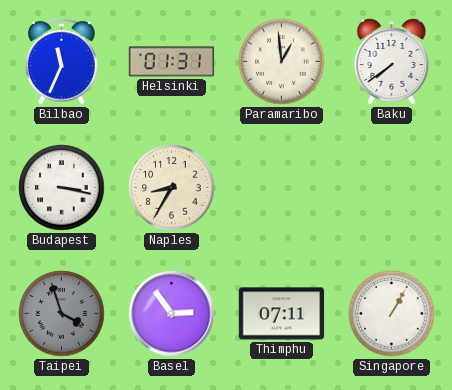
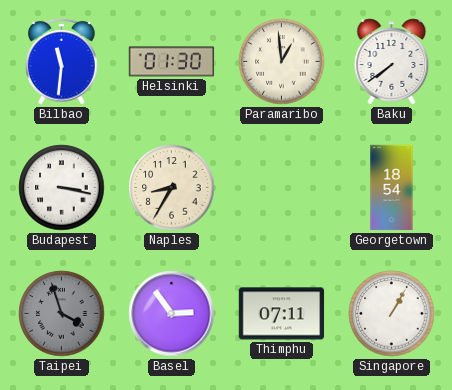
Bilbao: 11:34 -> 11:31
Helsinki: 01:31 -> 01:30
Georgetown: none -> 18:54
